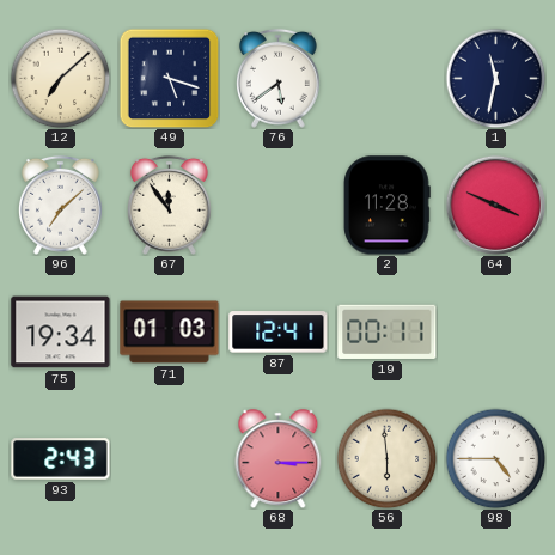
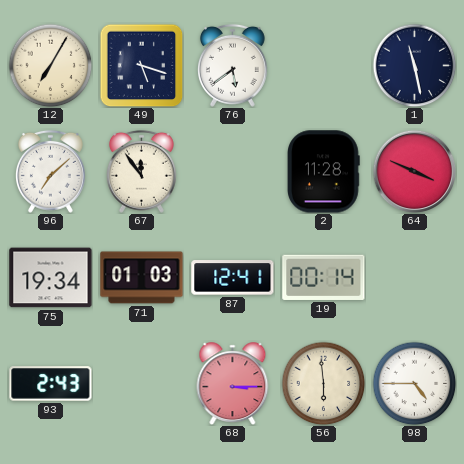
12: 7:08 -> 7:05
1: 11:32 -> 11:28
19: 00:11 -> 00:14
